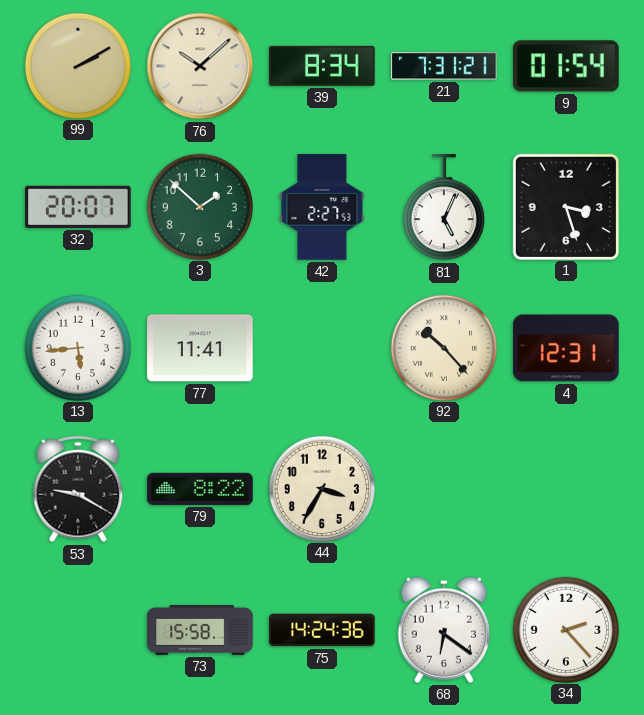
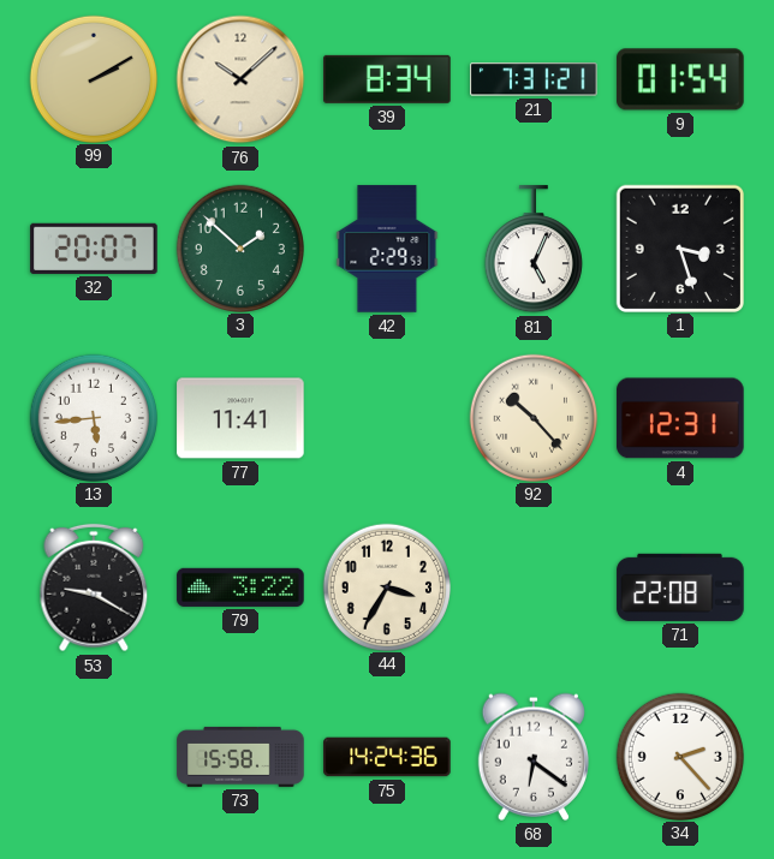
42: 2:27 -> 2:29
79: 8:22 -> 3:22
71: none -> 22:08
